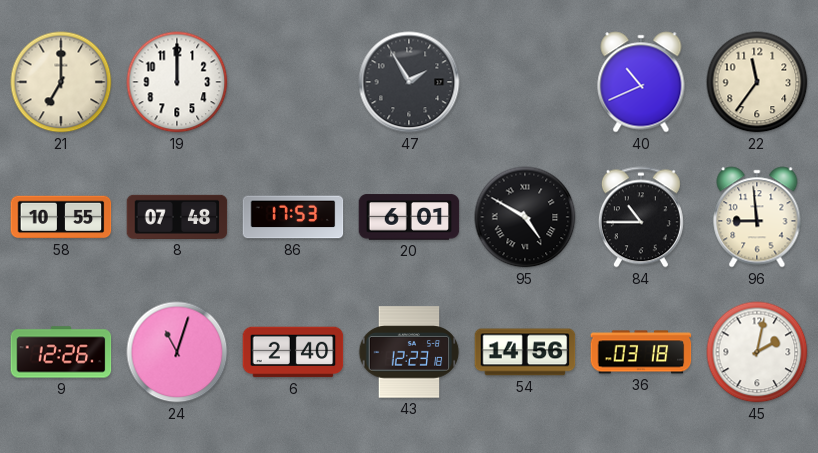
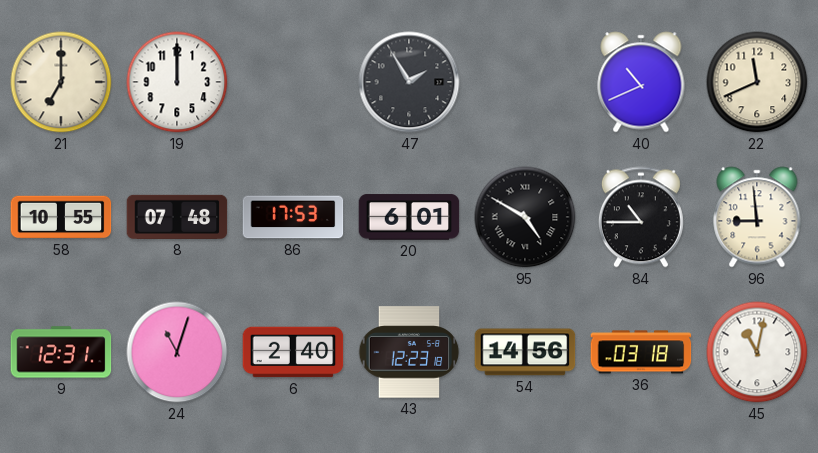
22: 11:36 -> 11:41
9: 12:26 -> 12:31
45: 2:02 -> 11:02
